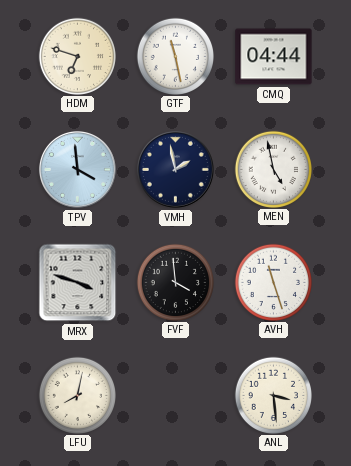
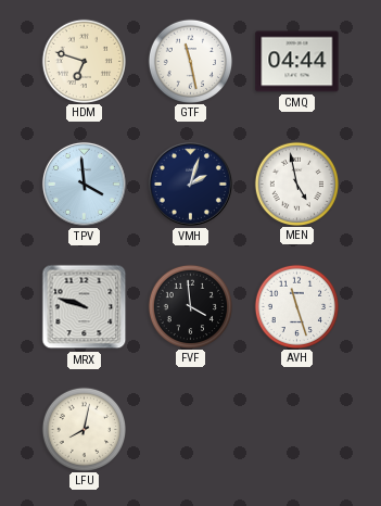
VMH: 1:58 -> 2:03
MRX: 3:48 -> 9:48
ANL: 3:29 -> none
